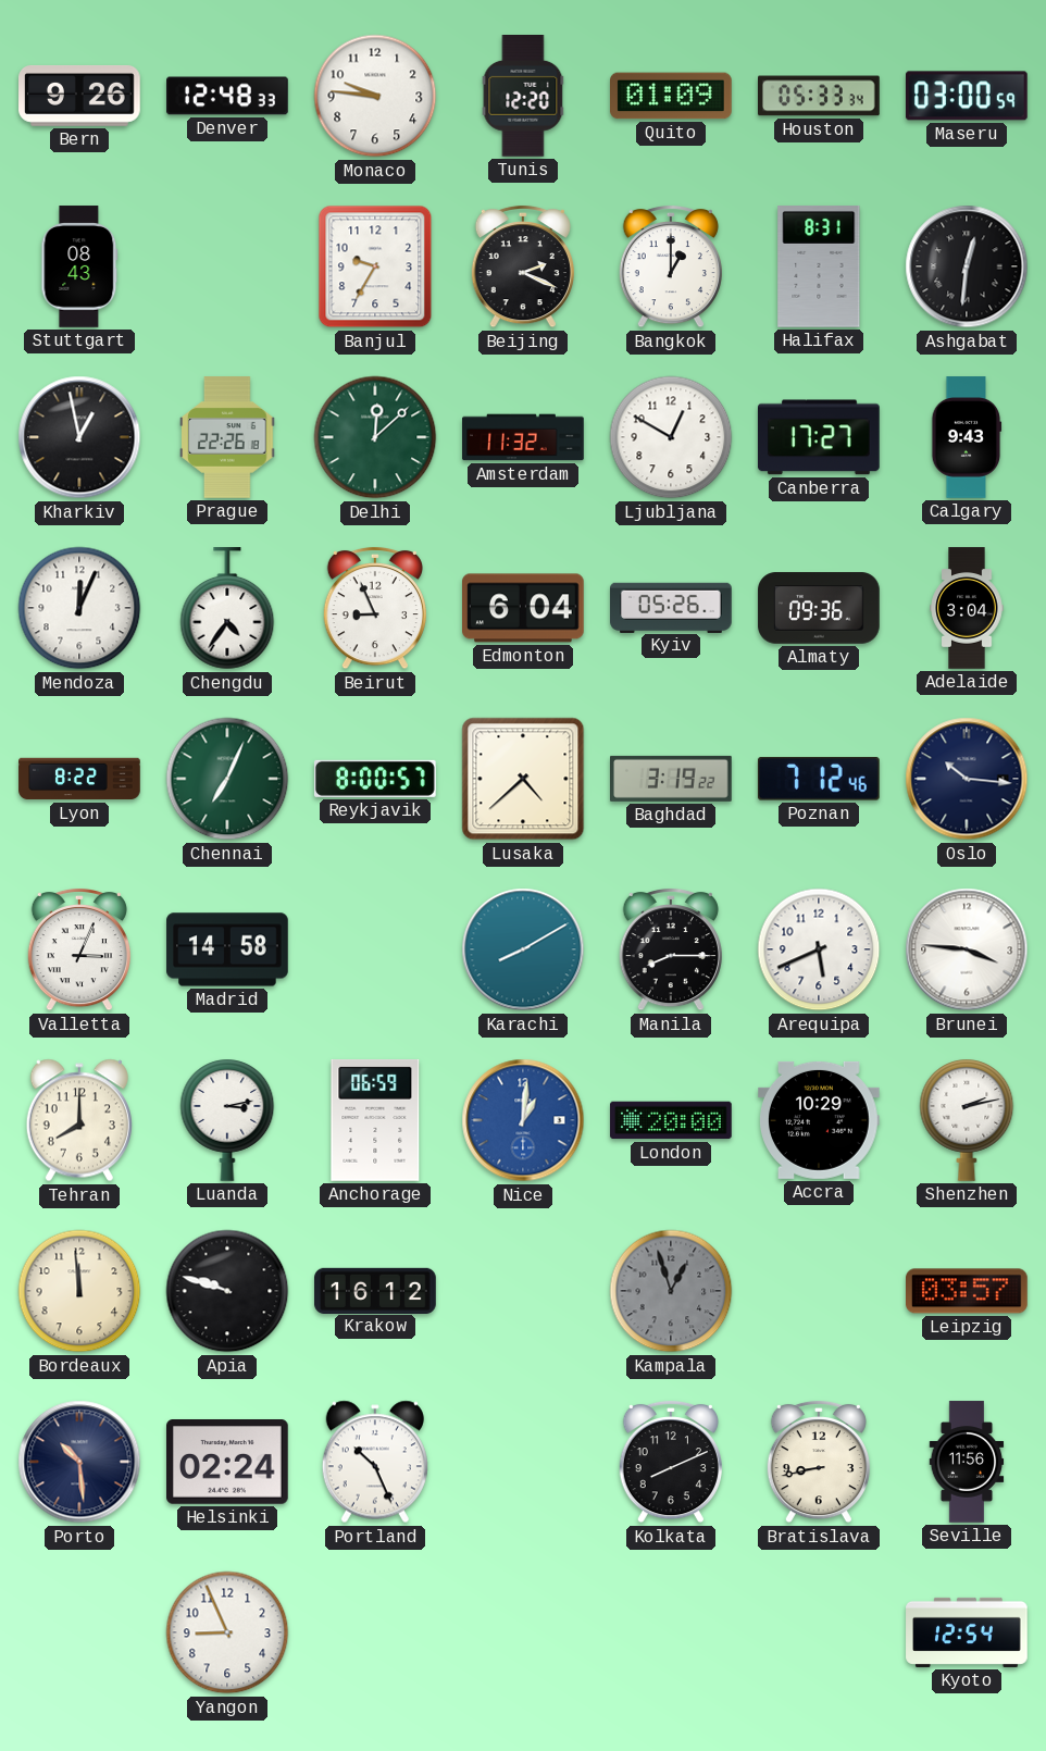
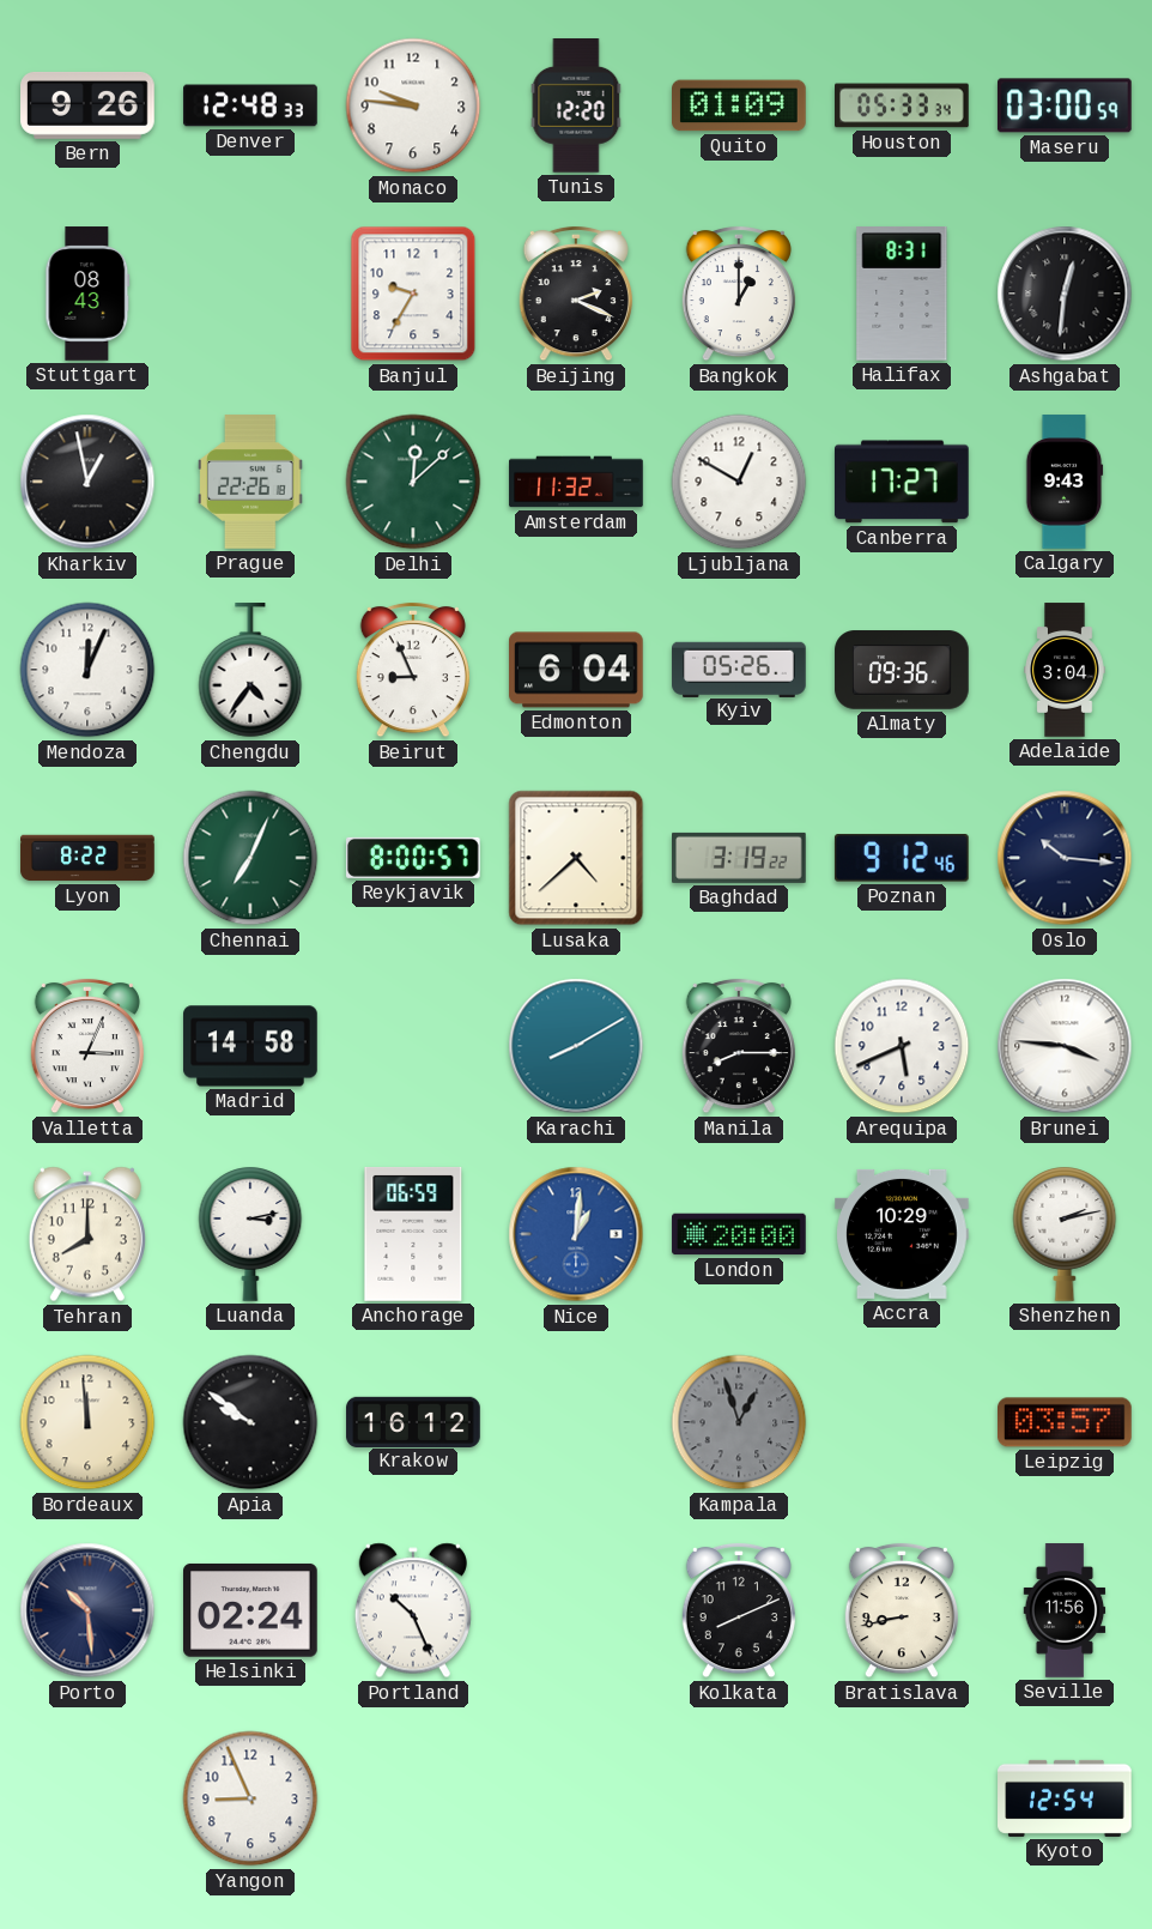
Poznan: 7:12 -> 9:12
Apia: 9:48 -> 9:51
